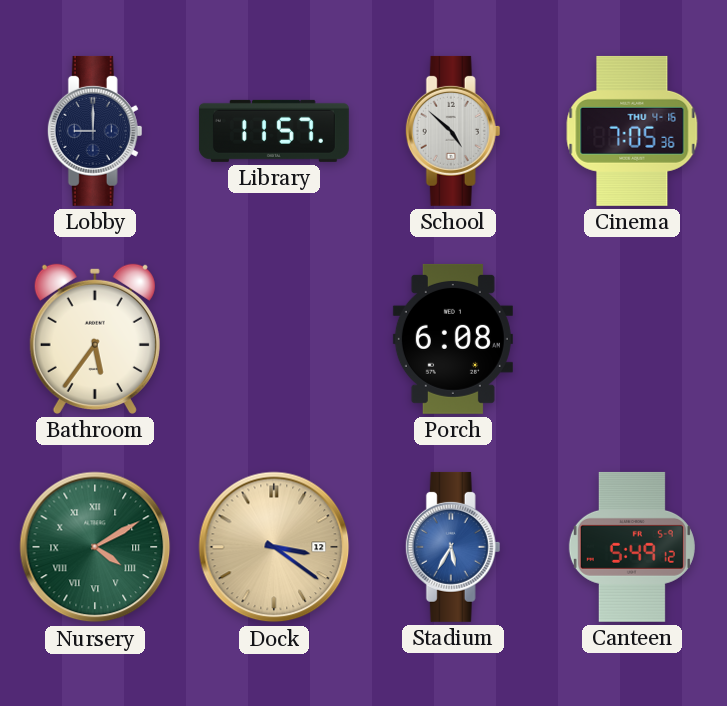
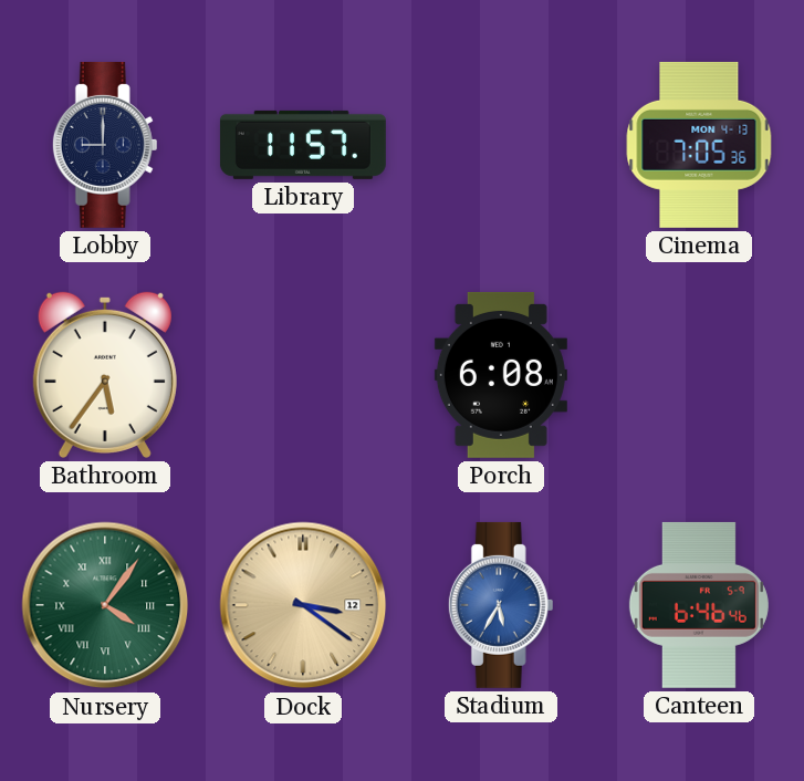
School: 4:52 -> none
Cinema date: THU 4-16 -> MON 4-13
Nursery: 4:10 -> 4:06
Canteen: 5:49 -> 6:46
